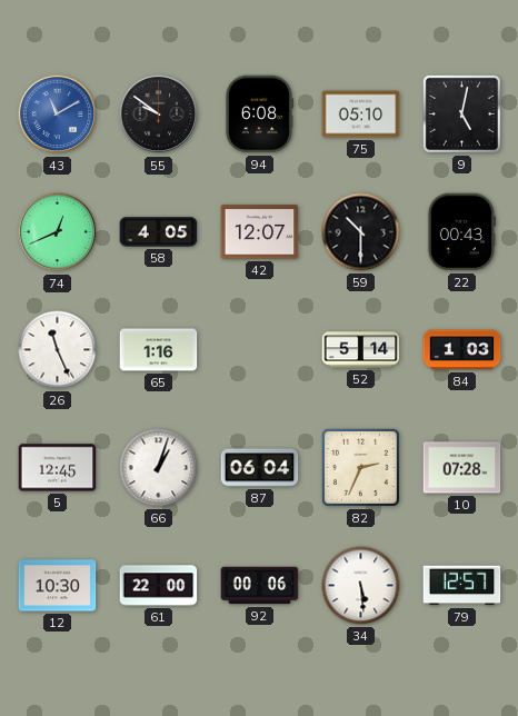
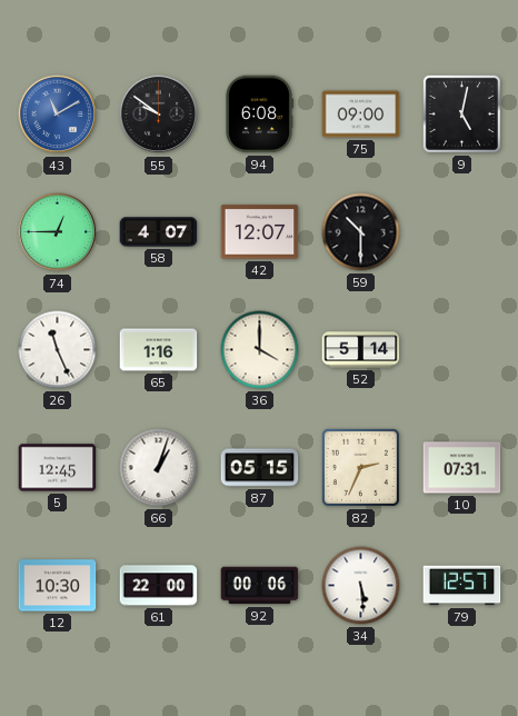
75: 05:10 -> 09:00
74: 12:41 -> 12:45
58: 4:05 -> 4:07
22: 00:43 -> none
36: none -> 4:00
84: 1:03 -> none
87: 06:04 -> 05:15
10: 07:28 -> 07:31
